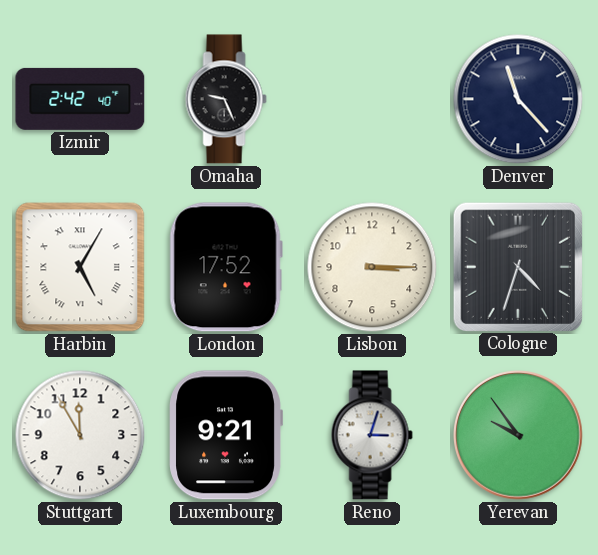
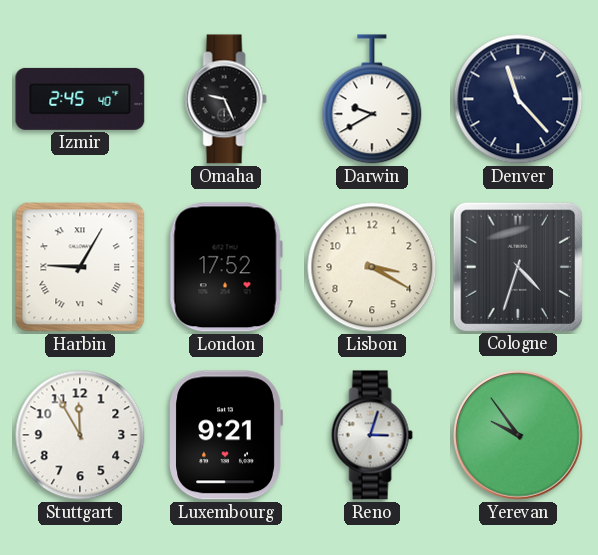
Izmir: 2:42 -> 2:45
Darwin: none -> 9:40
Harbin: 5:05 -> 9:05
Lisbon: 3:15 -> 3:20
